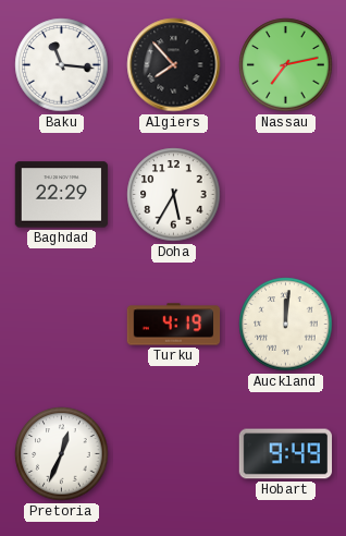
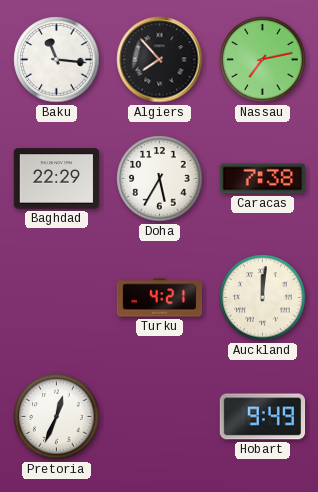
Caracas: none -> 7:38
Turku: 4:19 -> 4:21
